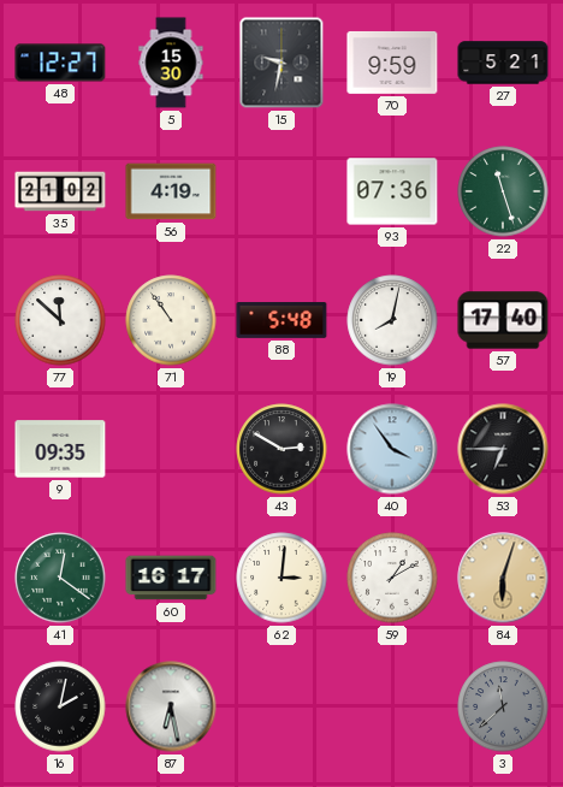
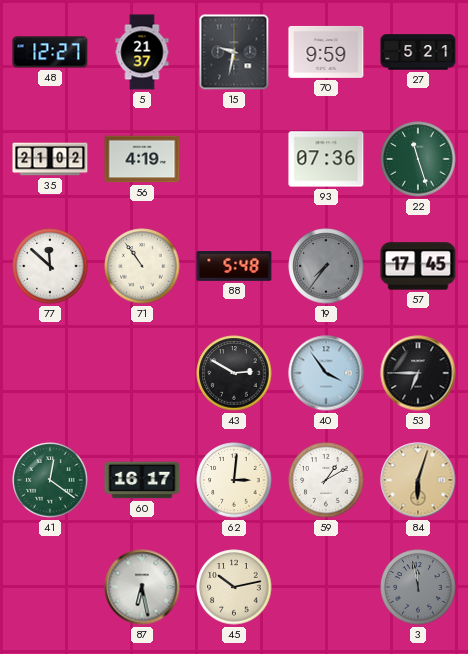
5: 15:30 -> 21:37
19: 8:02 -> 7:36
19 dial: white -> grey
57: 17:40 -> 17:45
9: 09:35 -> none
16: 2:02 -> none
45: none -> 10:13
3: 11:38 -> 11:58
